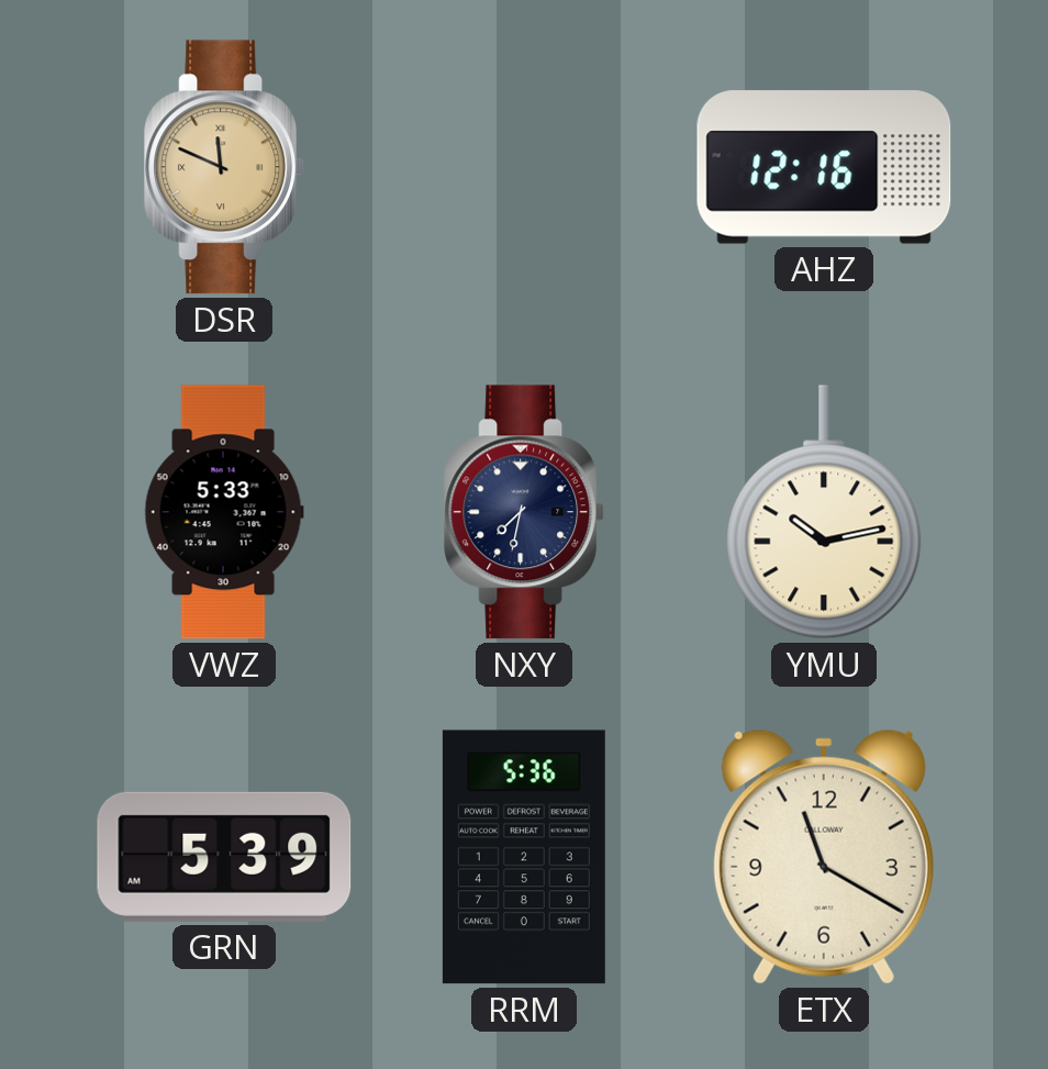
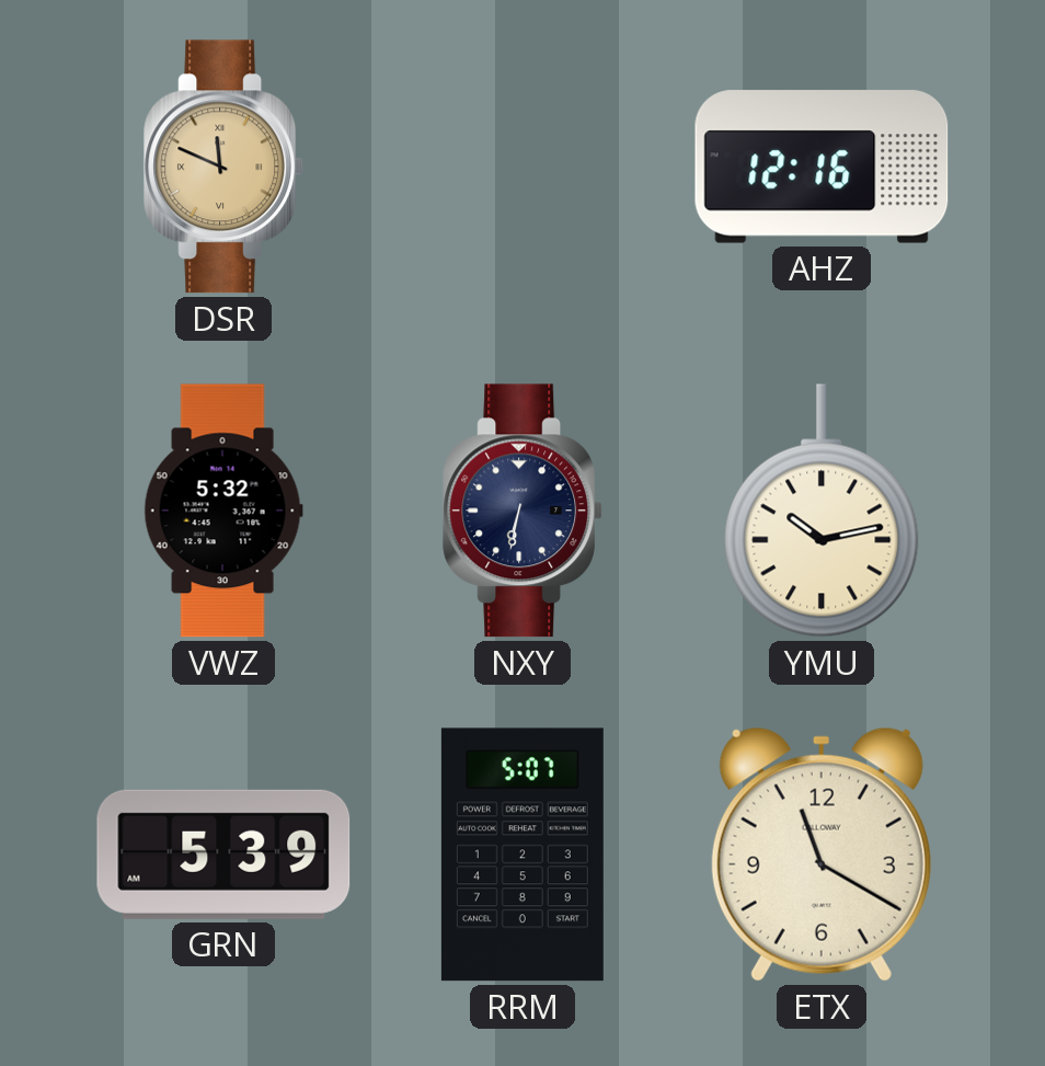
VWZ: 5:33 -> 5:32
NXY: 7:32 -> 6:32
RRM: 5:36 -> 5:07
